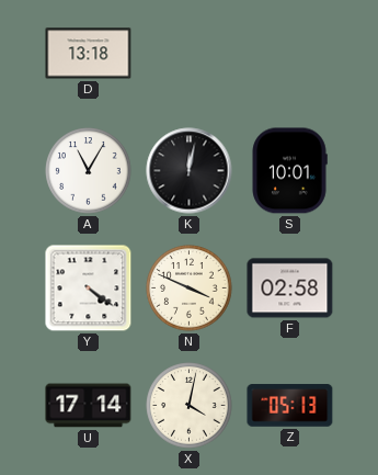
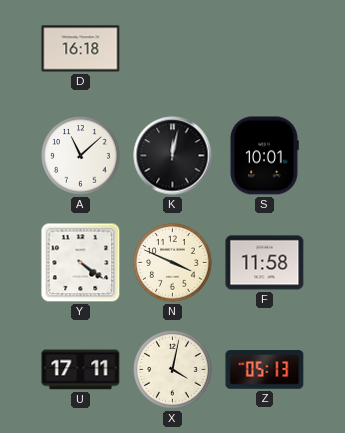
D: 13:18 -> 16:18
A: 11:05 -> 11:08
F: 02:58 -> 11:58
U: 17:14 -> 17:11
